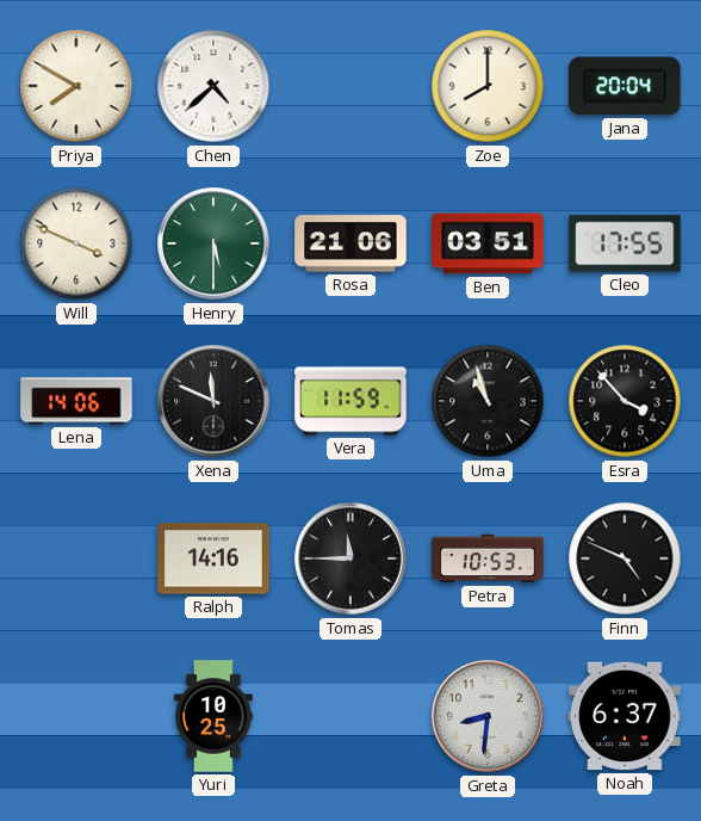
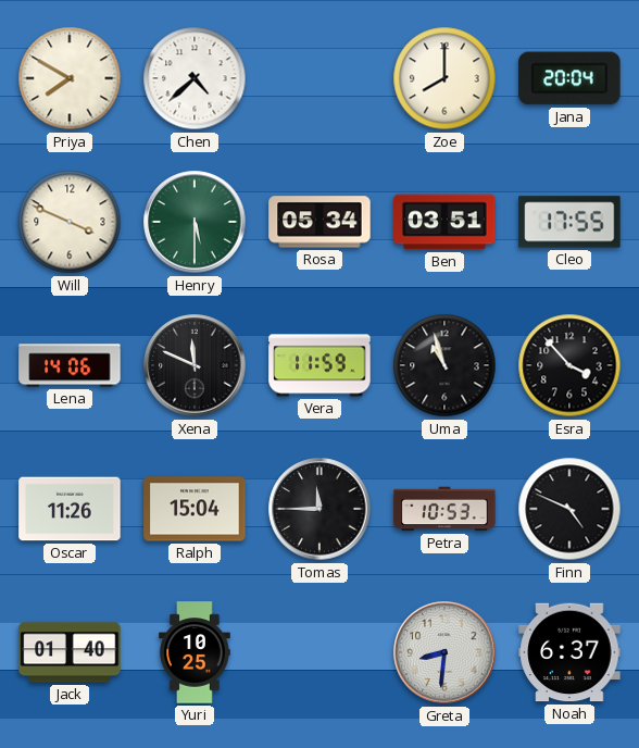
Rosa: 21:06 -> 05:34
Oscar: none -> 11:26
Ralph: 14:16 -> 15:04
Jack: none -> 01:40
